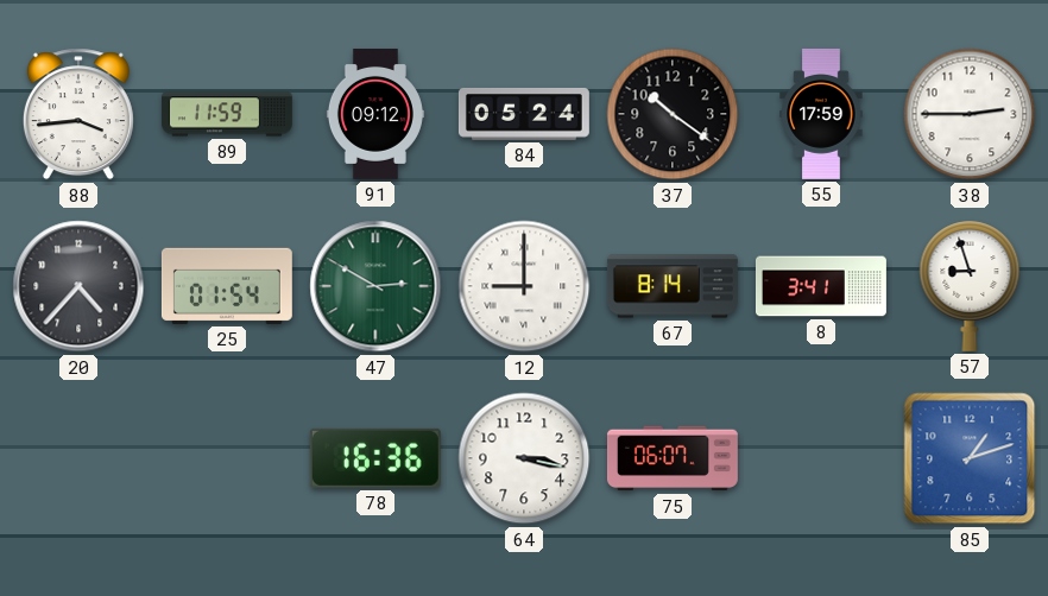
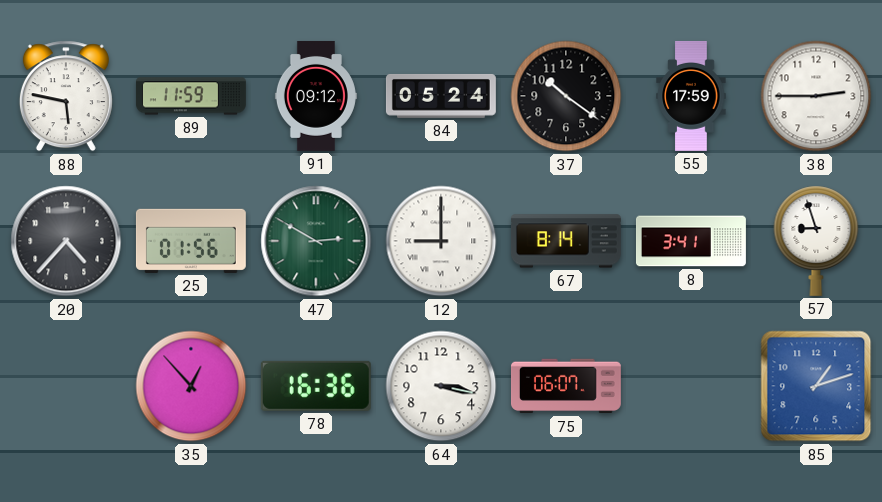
88: 3:44 -> 5:47
25: 01:54 -> 01:56
35: none -> 12:53
